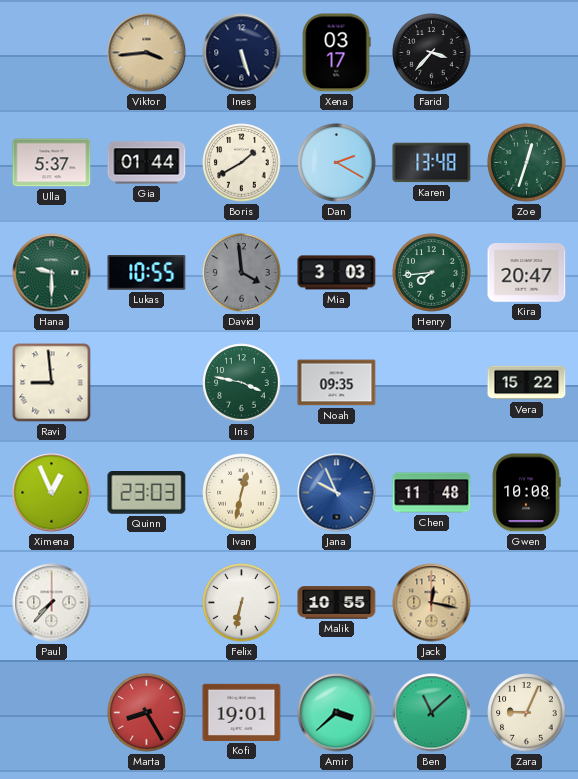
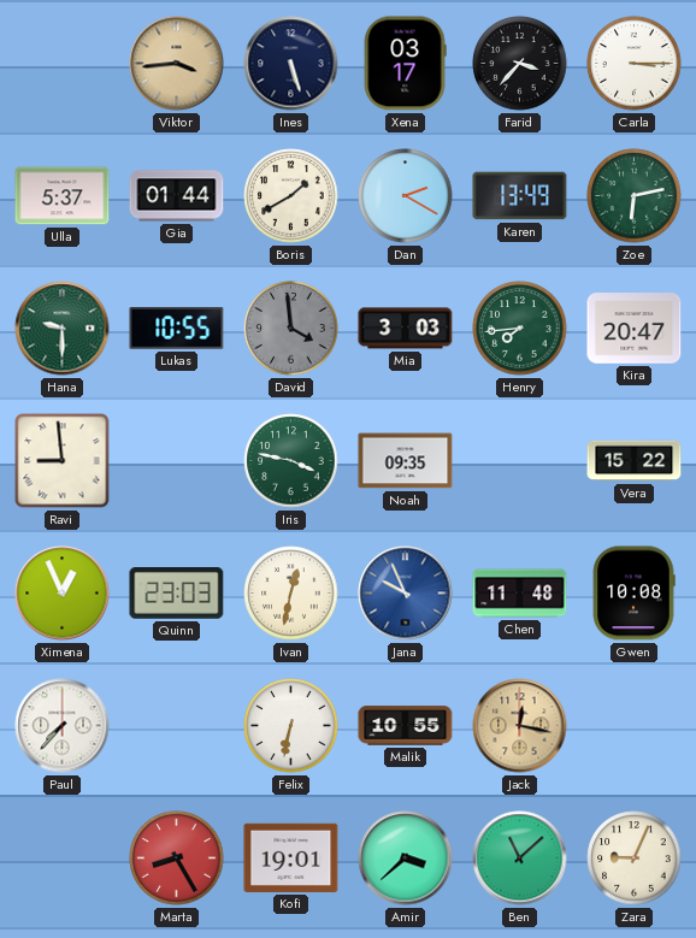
Carla: none -> 3:15
Karen: 13:48 -> 13:49
Zoe: 12:33 -> 6:13
